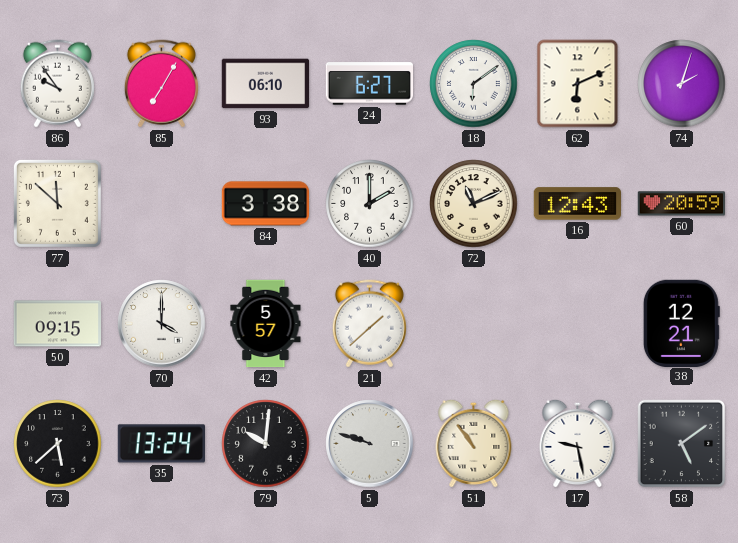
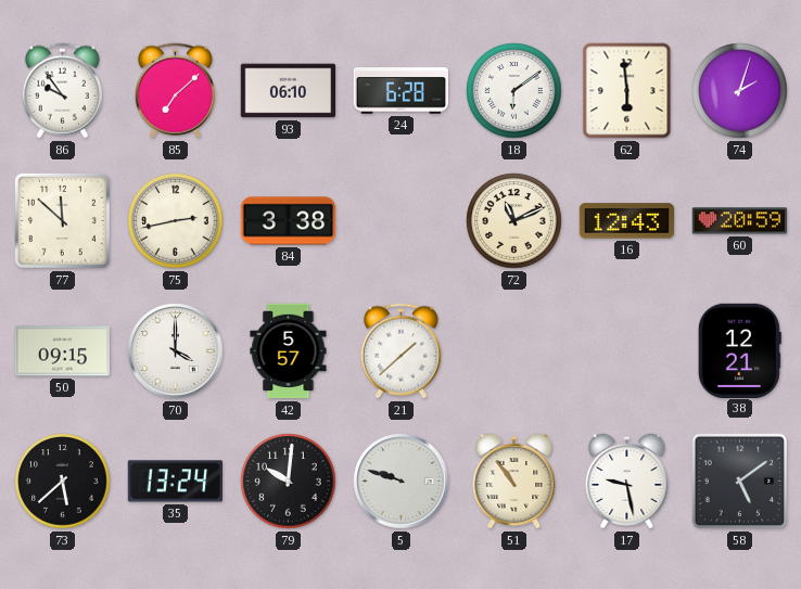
85: 7:05 -> 7:08
24: 6:27 -> 6:28
62: 6:11 -> 5:59
75: none -> 2:43
40: 2:00 -> none
